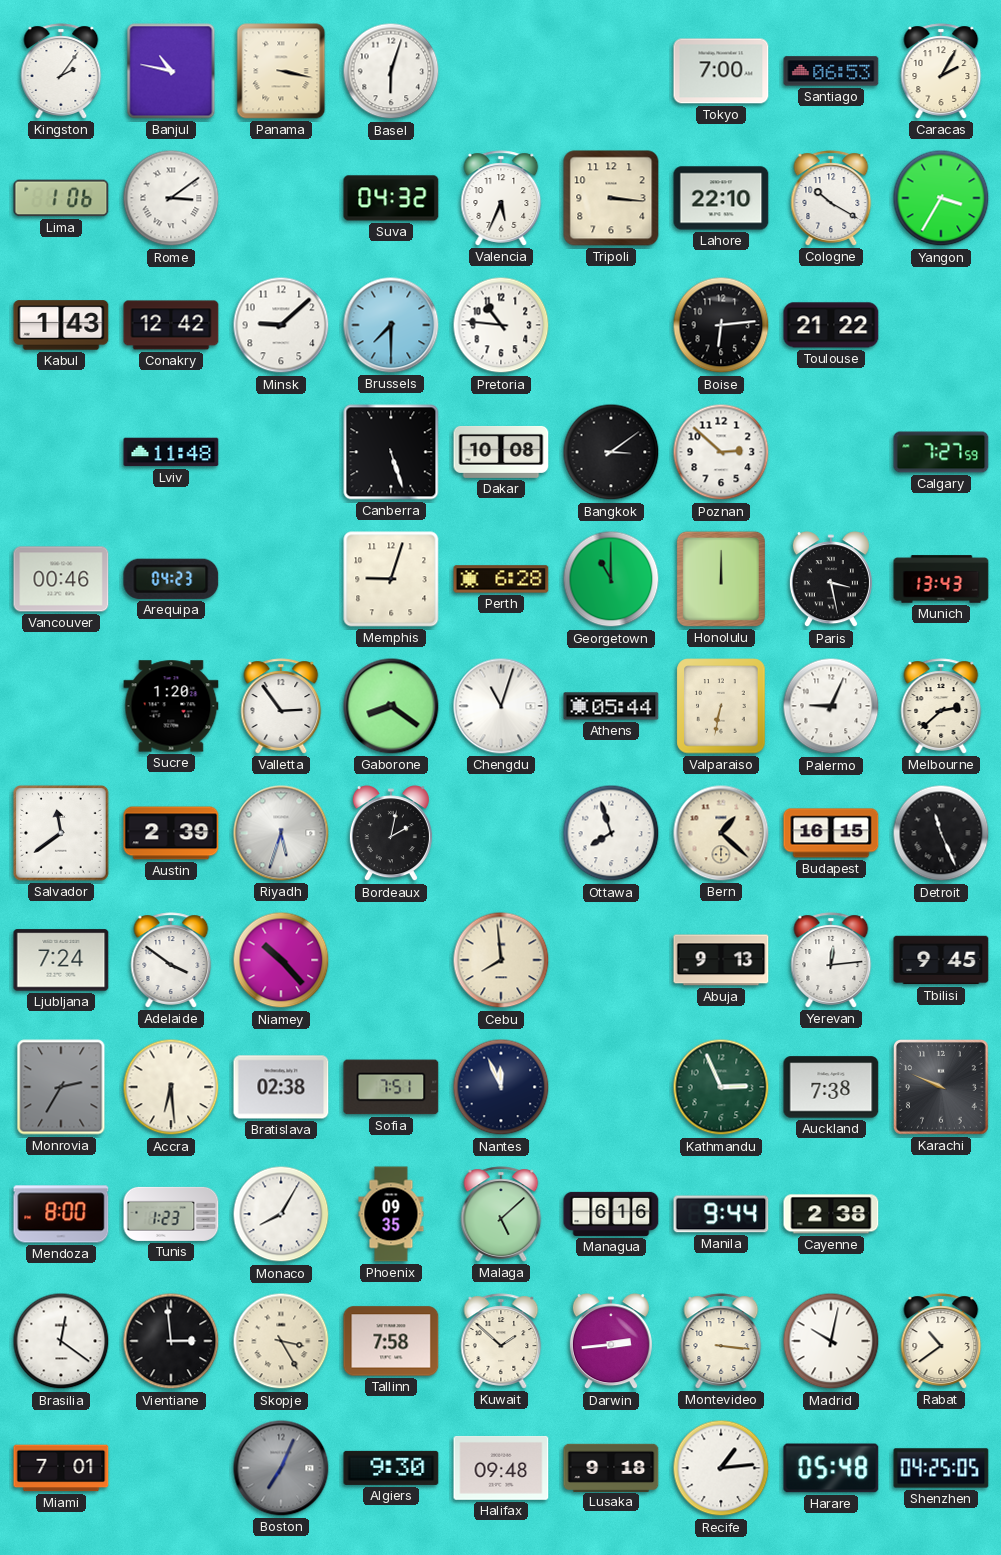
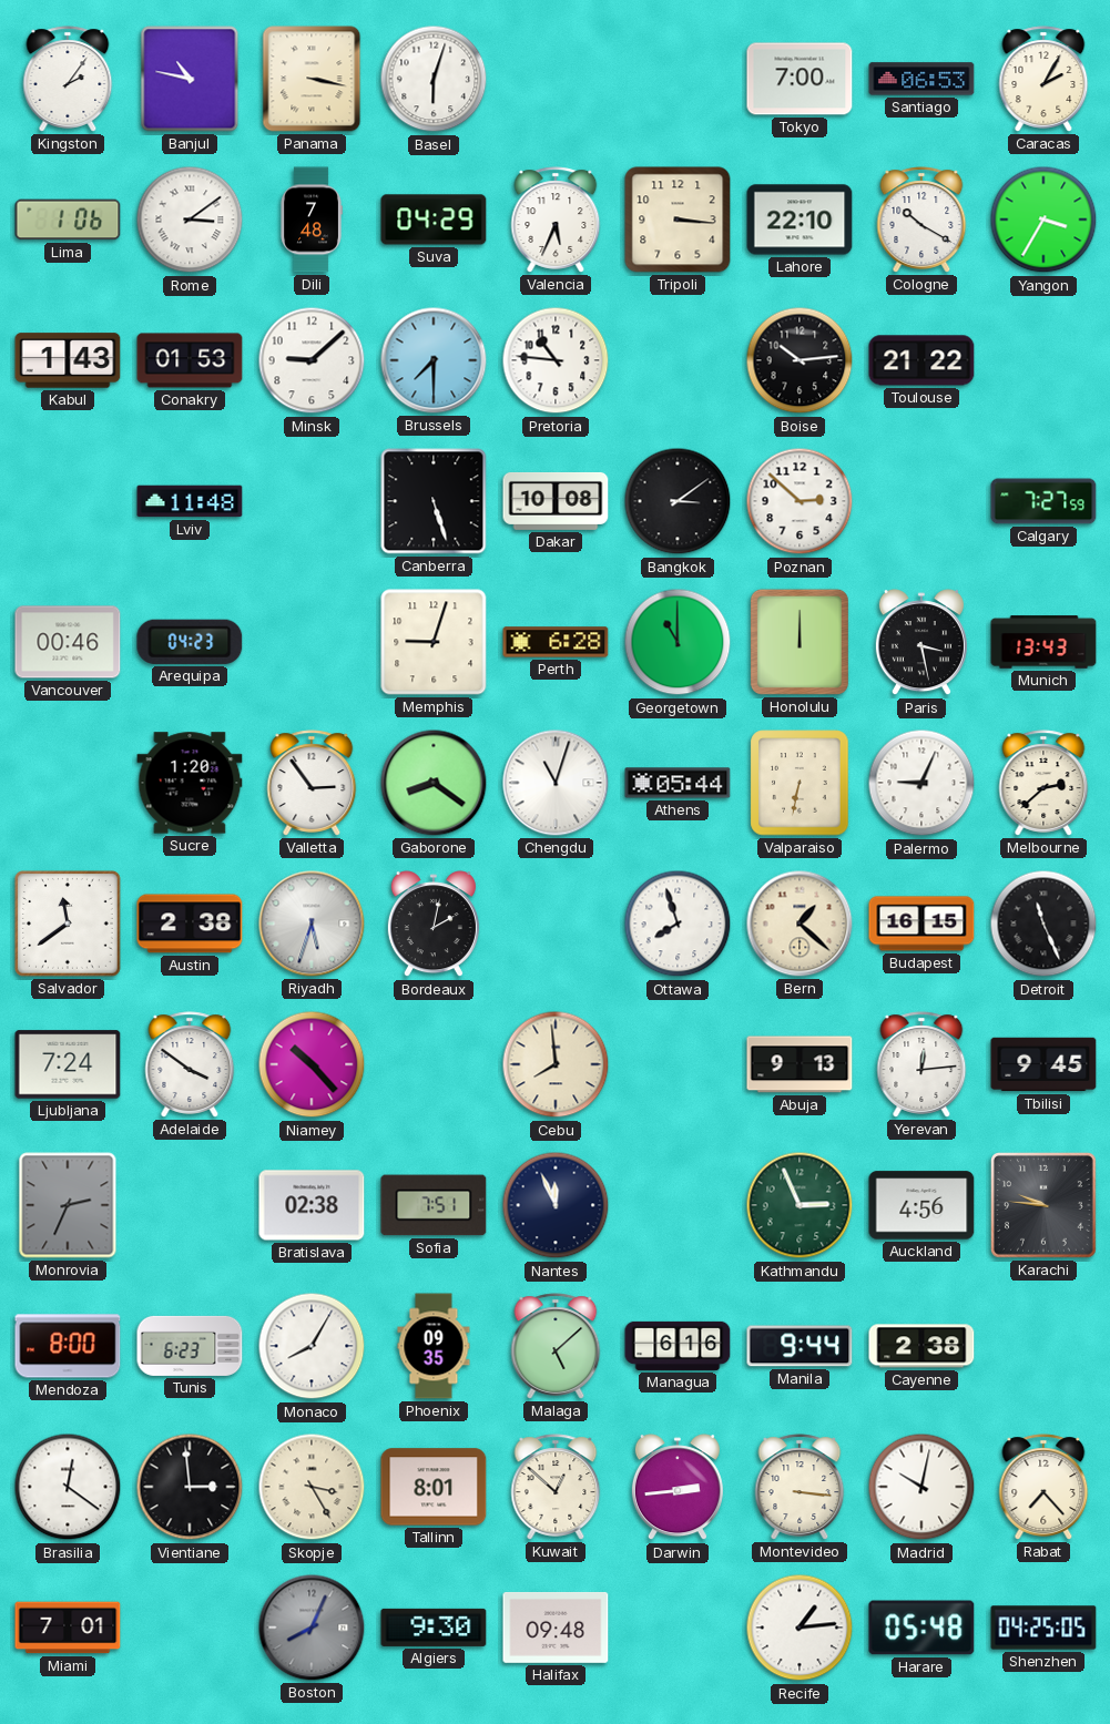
Dili: none -> 7:48
Suva: 04:32 -> 04:29
Conakry: 12:42 -> 01:53
Boise: 6:14 -> 10:14
Austin: 2:39 -> 2:38
Monrovia: 2:35 -> 2:34
Accra: 6:29 -> none
Auckland: 7:38 -> 4:56
Karachi: 9:49 -> 9:46
Tunis: 1:23 -> 6:23
Tallinn: 7:58 -> 8:01
Kuwait: 1:52 -> 12:52
Rabat: 10:39 -> 7:23
Boston: 7:04 -> 8:04
Lusaka: 9:18 -> none
